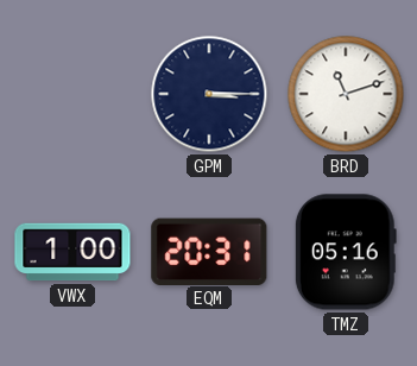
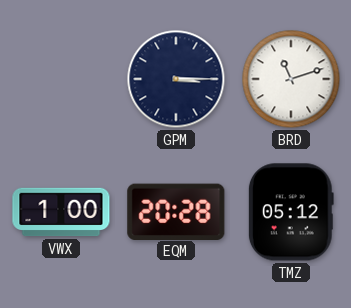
EQM: 20:31 -> 20:28
TMZ: 05:16 -> 05:12
